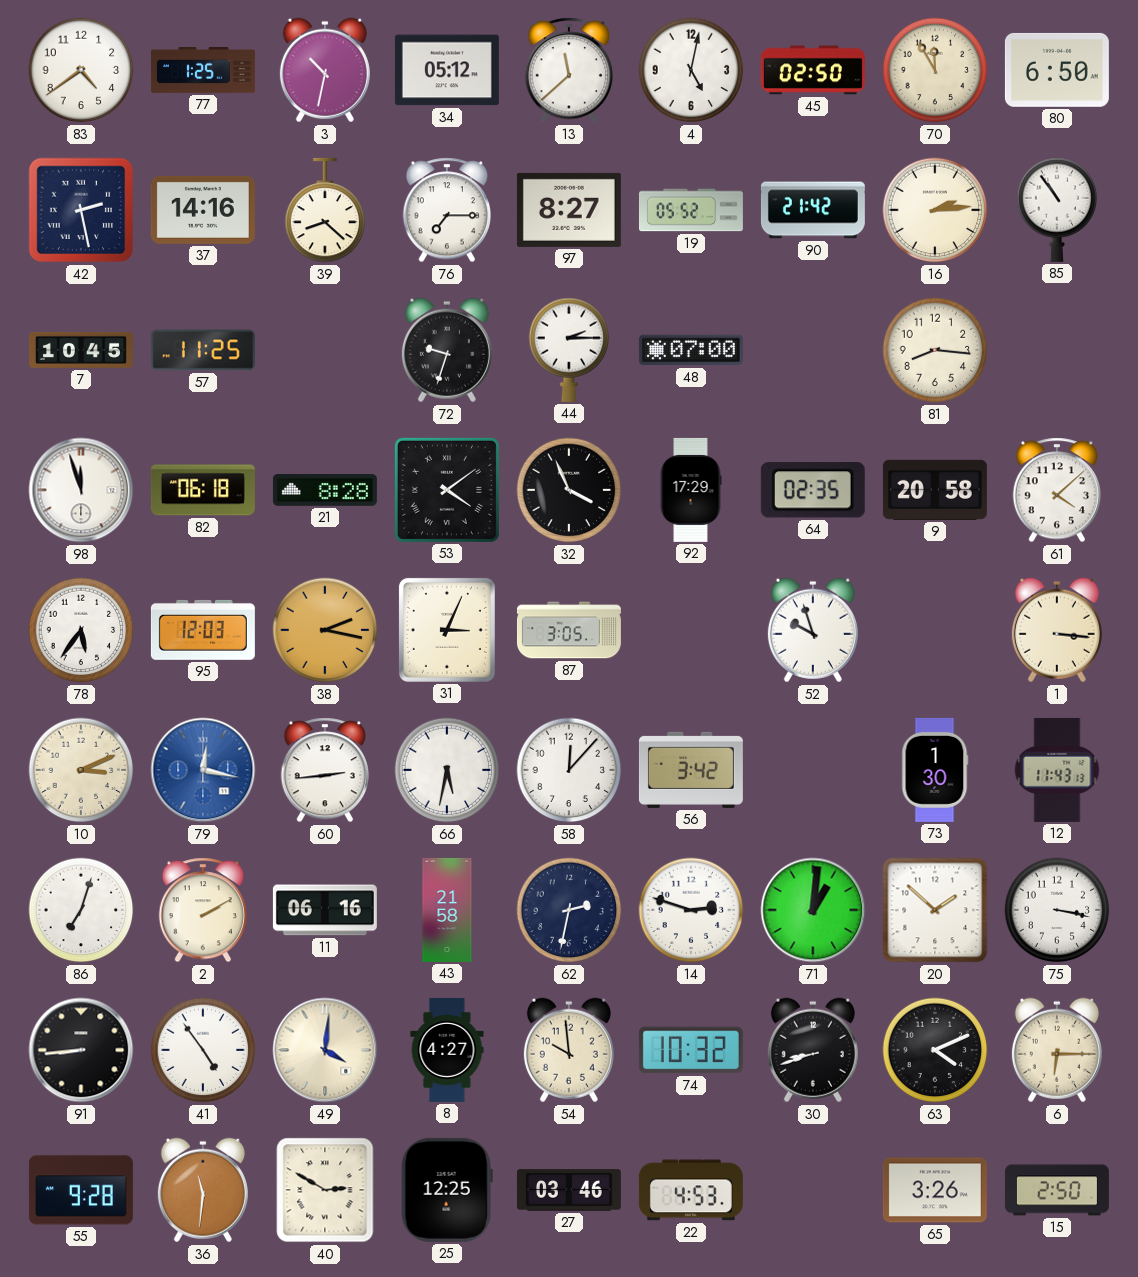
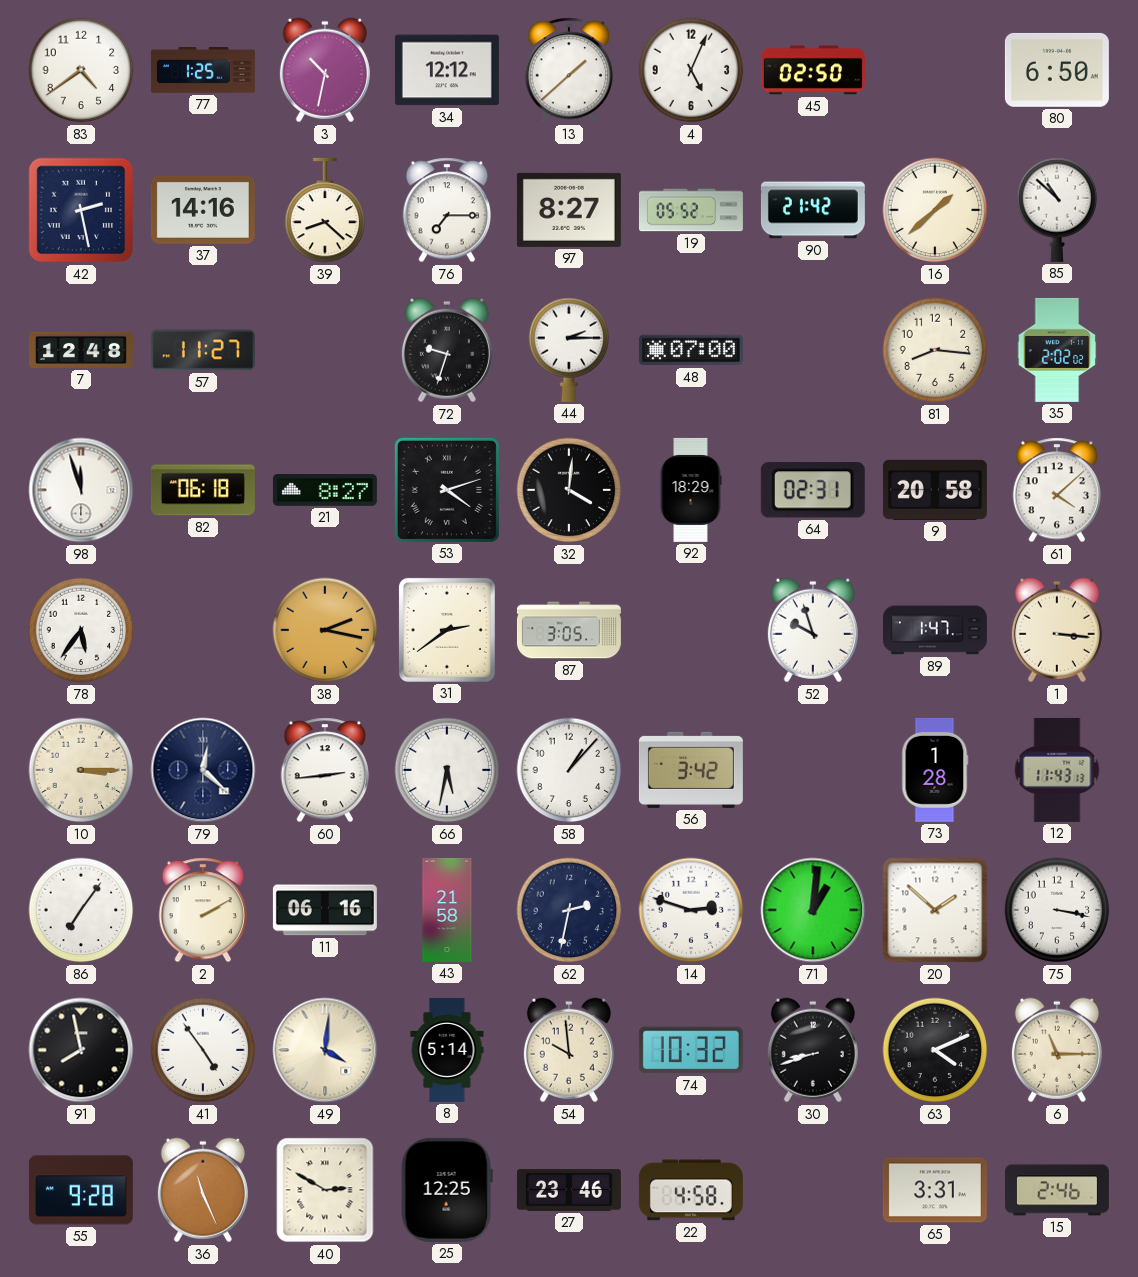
34: 05:12 -> 12:12
13: 11:38 -> 1:38
4: 5:02 -> 5:04
70: 11:55 -> none
16: 2:14 -> 1:38
85: 10:54 -> 10:52
7: 10:45 -> 12:48
57: 11:25 -> 11:27
35: none -> 2:02
21: 8:28 -> 8:27
53: 4:09 -> 4:12
32: 3:56 -> 4:01
92: 17:29 -> 18:29
64: 02:35 -> 02:31
95: 12:03 -> none
31: 3:04 -> 2:39
89: none -> 1:47
10: 3:11 -> 3:15
79: 12:17 -> 12:22
79 dial: blue -> navy
58: 12:07 -> 1:07
73: 1:30 -> 1:28
86: 7:03 -> 7:06
91: 8:44 -> 7:58
8: 4:27 -> 5:14
6: 6:15 -> 11:15
36: 11:31 -> 11:26
27: 03:46 -> 23:46
22: 4:53 -> 4:58
65: 3:26 -> 3:31
15: 2:50 -> 2:46
